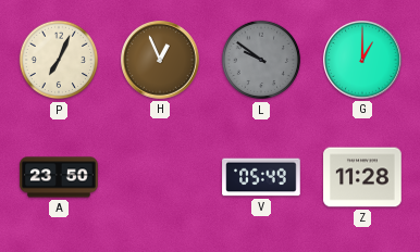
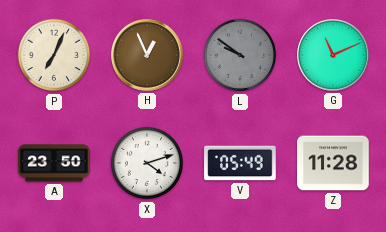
G: 1:00 -> 11:11
X: none -> 4:12
